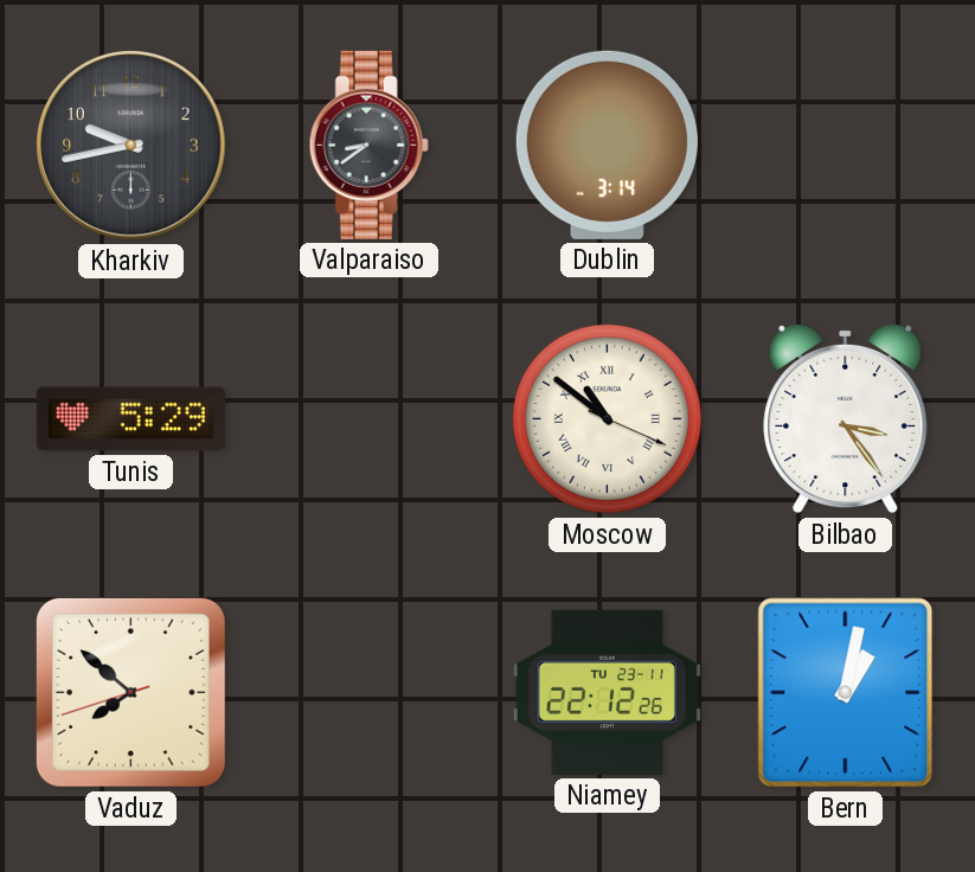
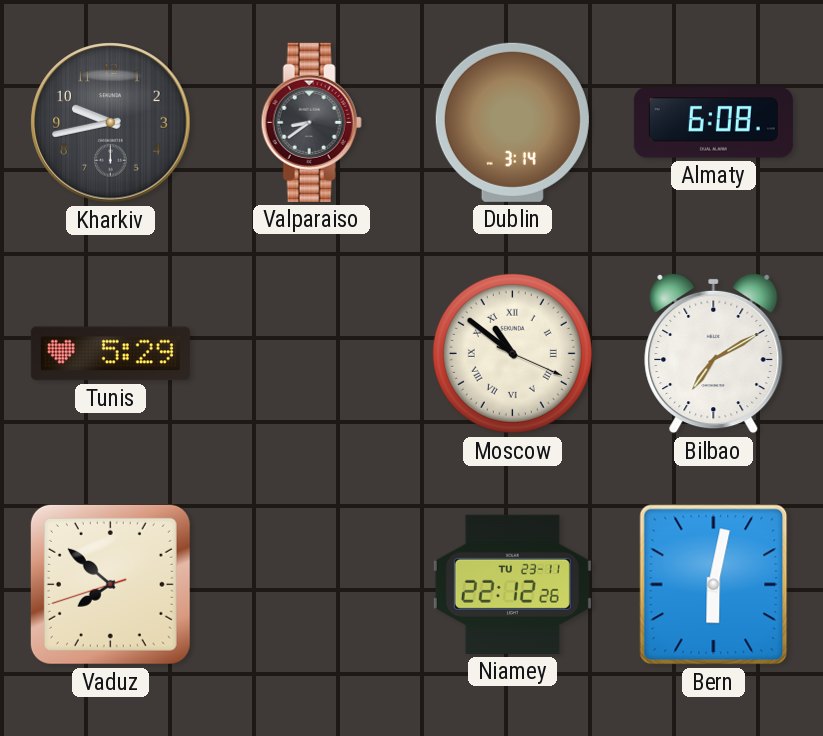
Almaty: none -> 6:08
Bilbao: 3:24 -> 7:10
Bern: 1:02 -> 6:02
